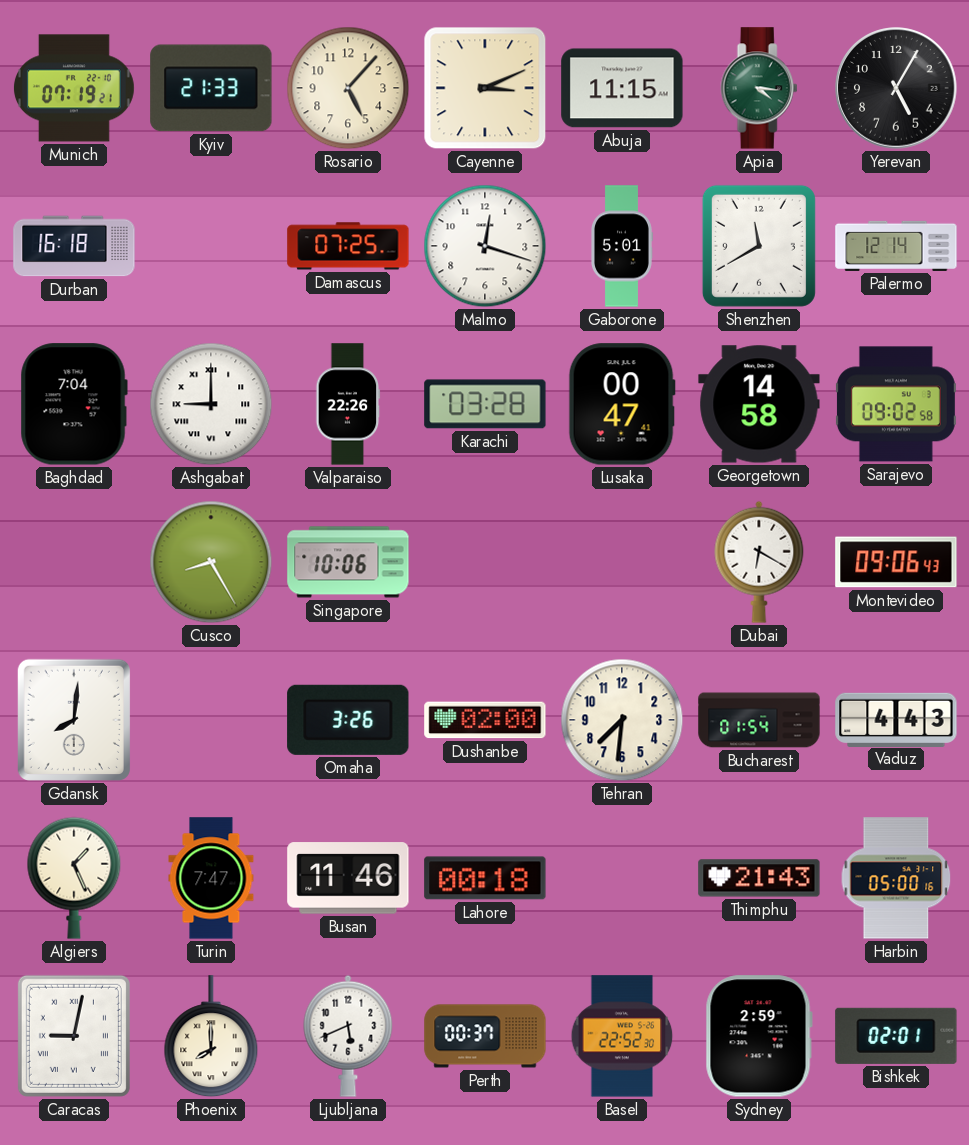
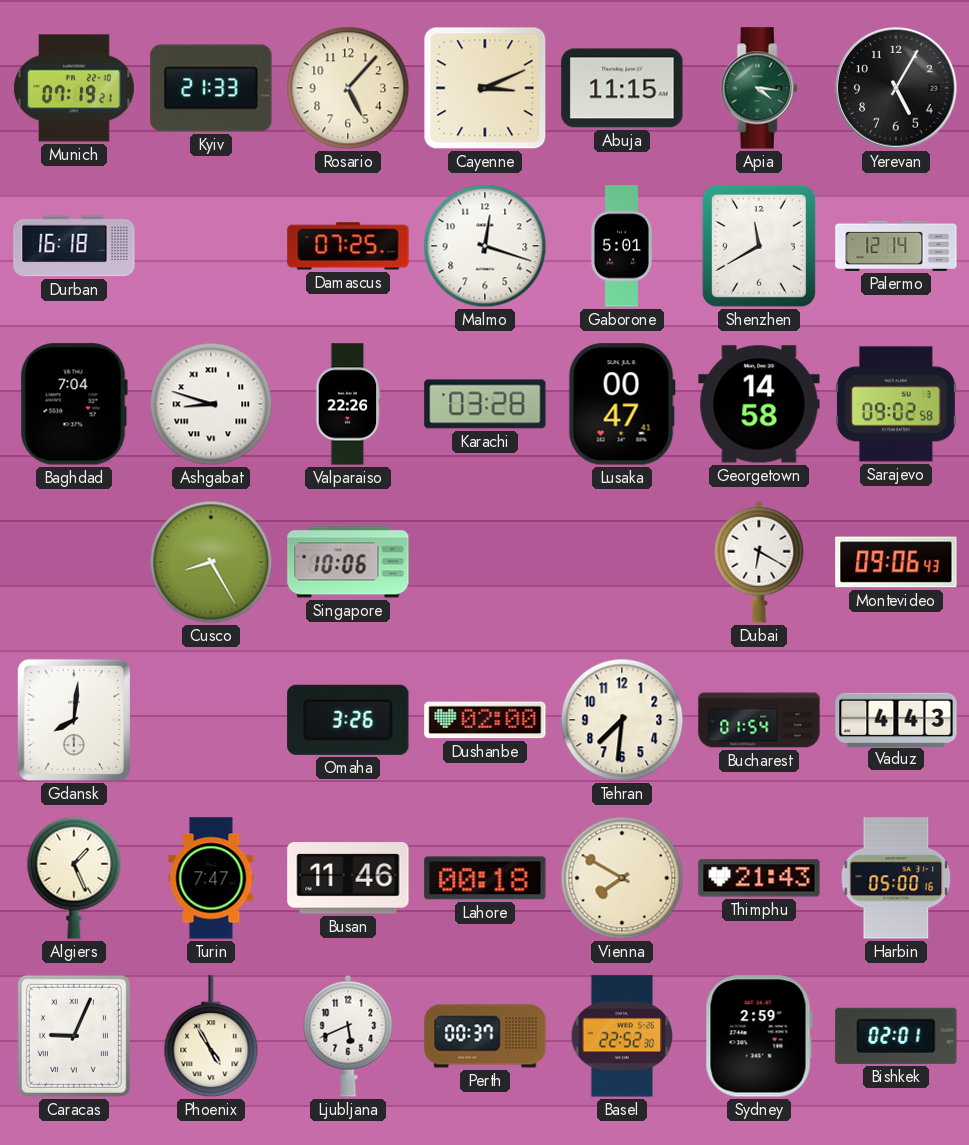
Ashgabat: 9:00 -> 8:48
Vienna: none -> 7:50
Caracas: 9:02 -> 9:04
Phoenix: 8:00 -> 4:55
